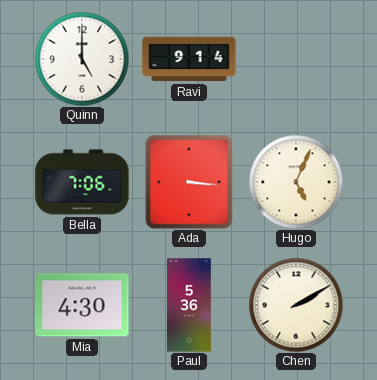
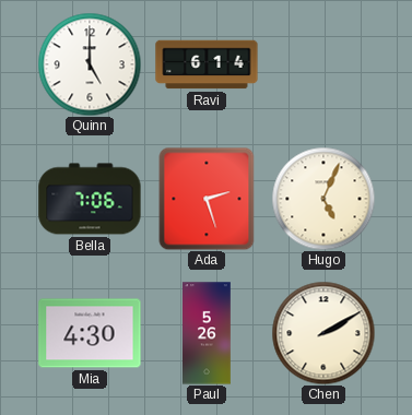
Ravi: 9:14 -> 6:14
Ada: 3:16 -> 2:27
Paul: 5:36 -> 5:26
